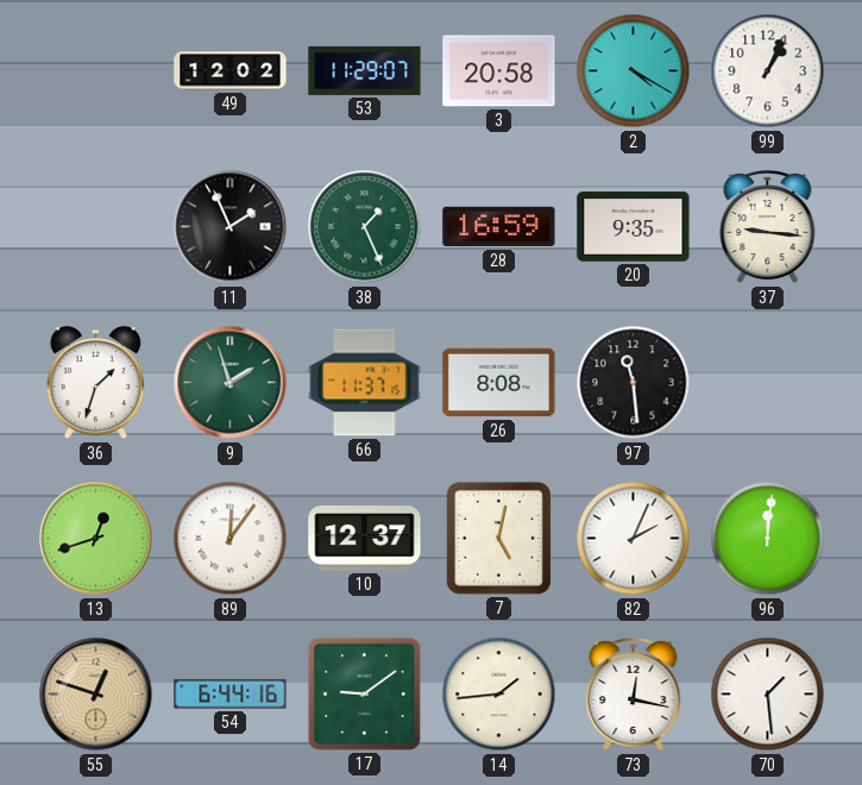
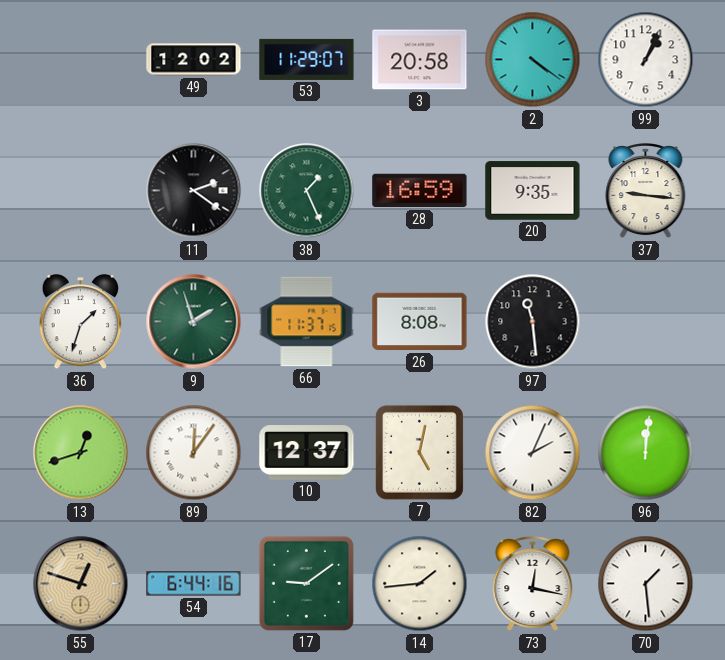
2: 4:20 -> 4:21
11: 1:56 -> 2:21
